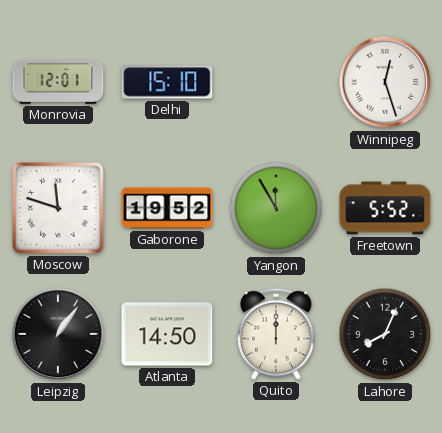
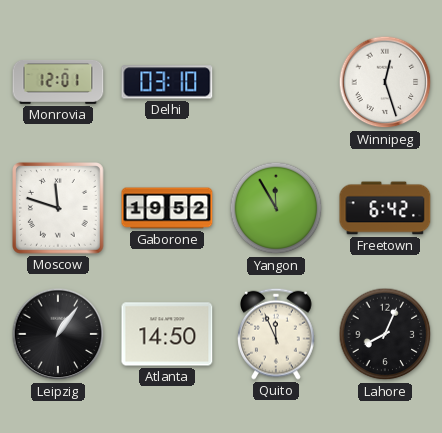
Delhi: 15:10 -> 03:10
Freetown: 5:52 -> 6:42
Quito: 12:00 -> 11:56
